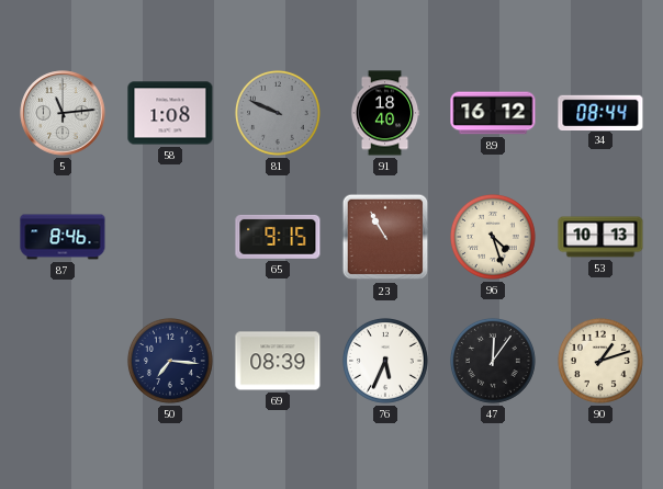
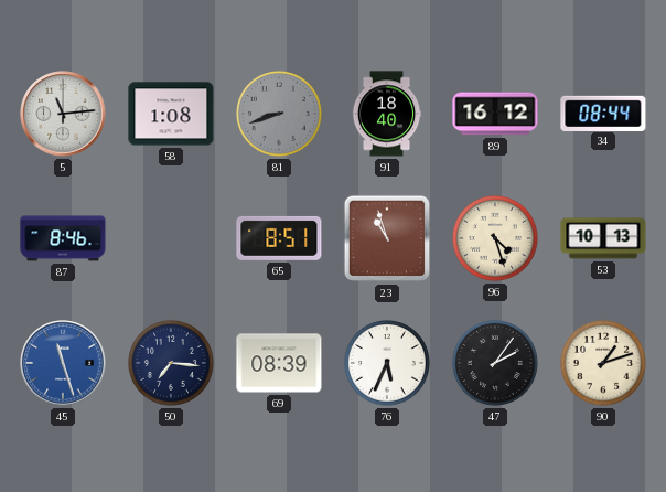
81: 9:49 -> 8:42
65: 9:15 -> 8:51
23: 10:55 -> 10:57
45: none -> 11:27
47: 12:06 -> 2:06
